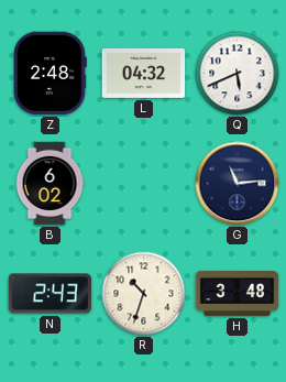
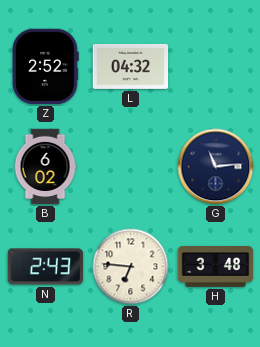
Z: 2:48 -> 2:52
Q: 5:41 -> none
R: 10:33 -> 6:46
